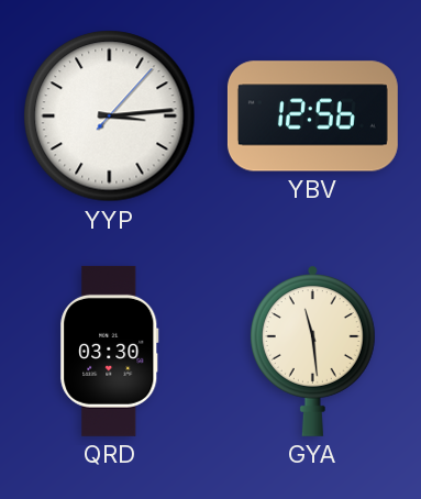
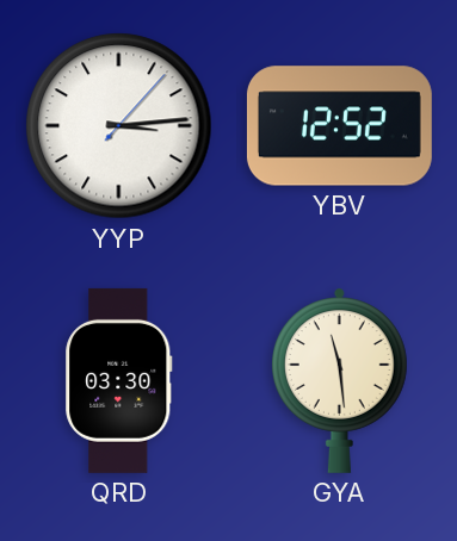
YBV: 12:56 -> 12:52
